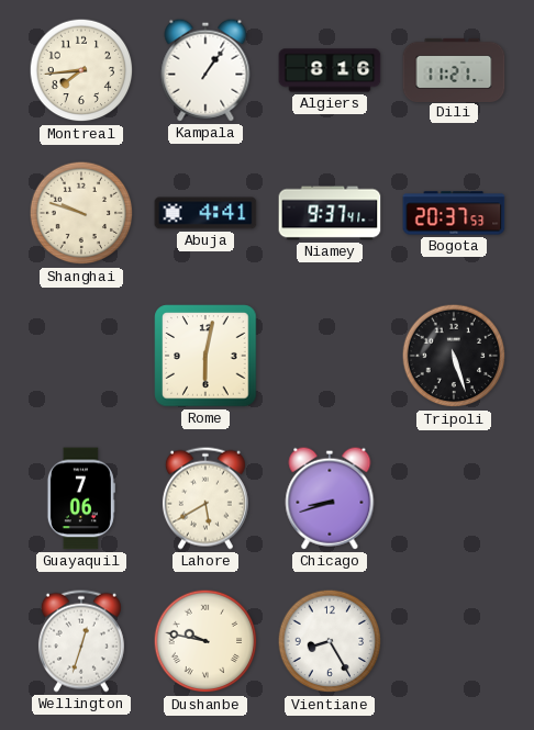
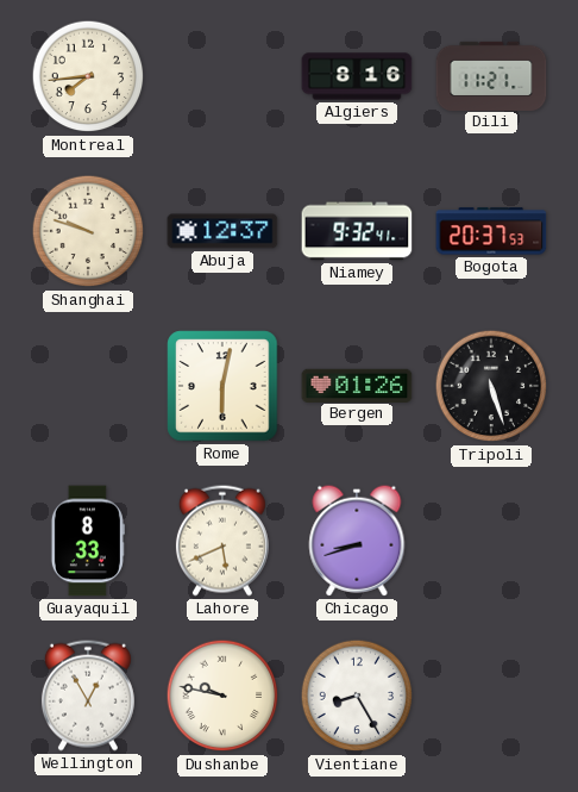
Kampala: 1:06 -> none
Abuja: 4:41 -> 12:37
Niamey: 9:37 -> 9:32
Bergen: none -> 01:26
Guayaquil: 7:06 -> 8:33
Lahore: 5:40 -> 5:41
Wellington: 12:33 -> 12:55
